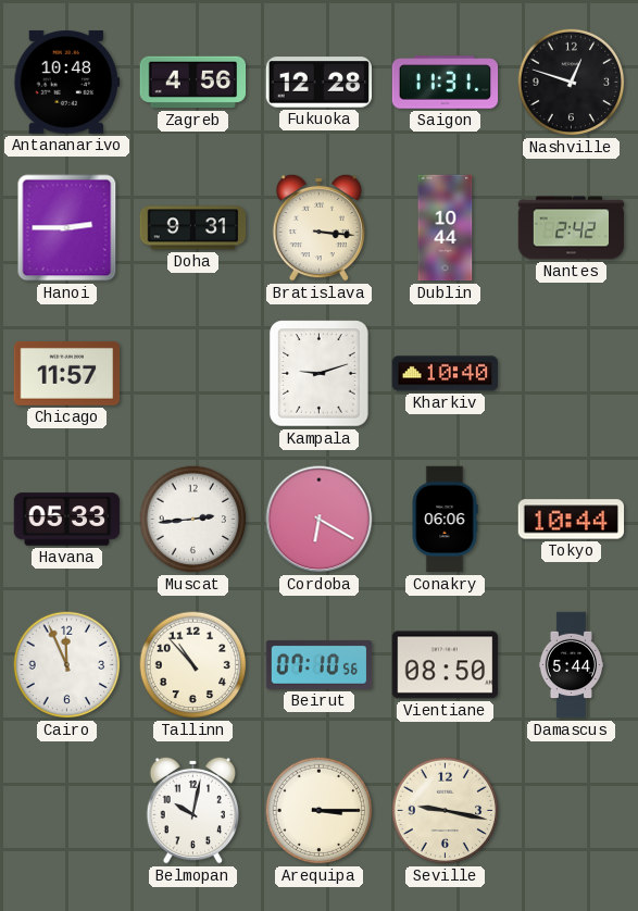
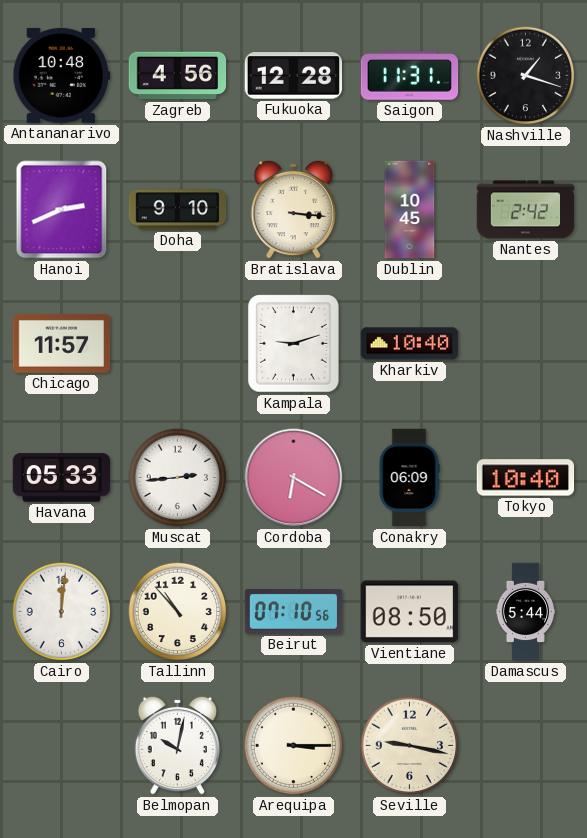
Nashville: 12:48 -> 1:18
Hanoi: 2:45 -> 2:41
Doha: 9:31 -> 9:10
Dublin: 10:44 -> 10:45
Conakry: 06:06 -> 06:09
Tokyo: 10:44 -> 10:40
Cairo: 11:56 -> 12:01
